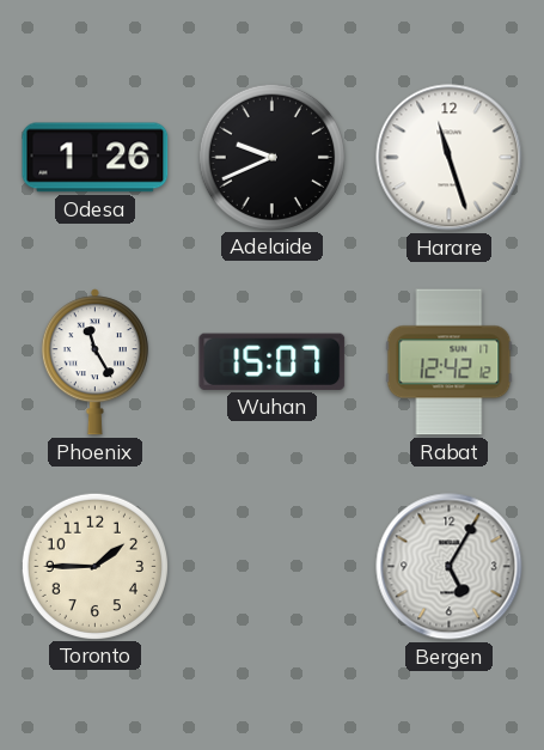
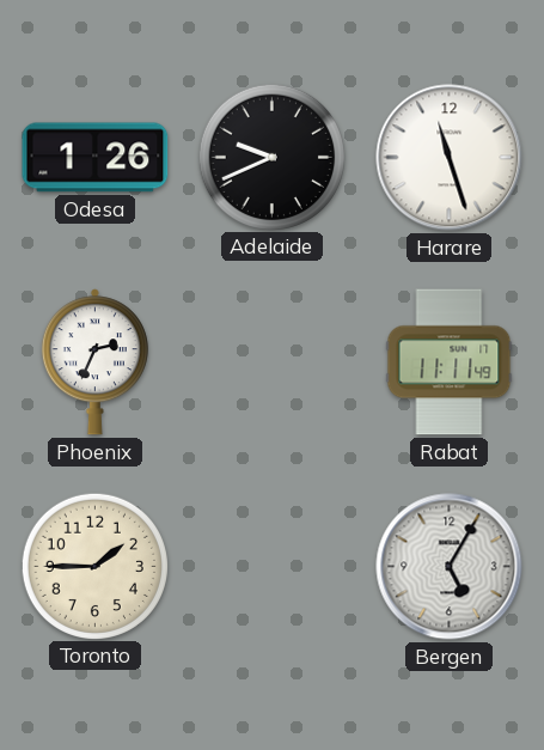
Phoenix: 11:25 -> 2:34
Wuhan: 15:07 -> none
Rabat: 12:42 -> 11:11
